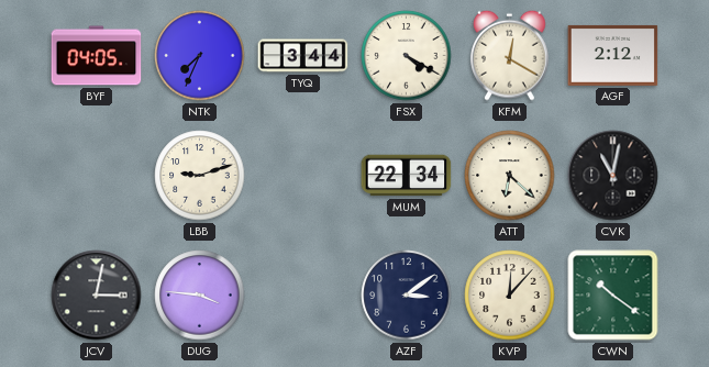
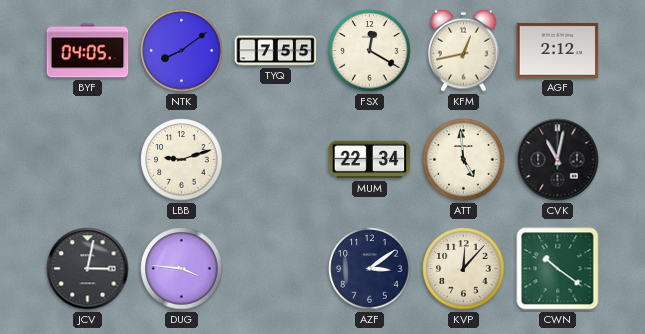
NTK: 7:34 -> 8:09
TYQ: 3:44 -> 7:55
FSX: 4:20 -> 12:20
KFM: 12:20 -> 12:43
ATT: 6:22 -> 4:59
